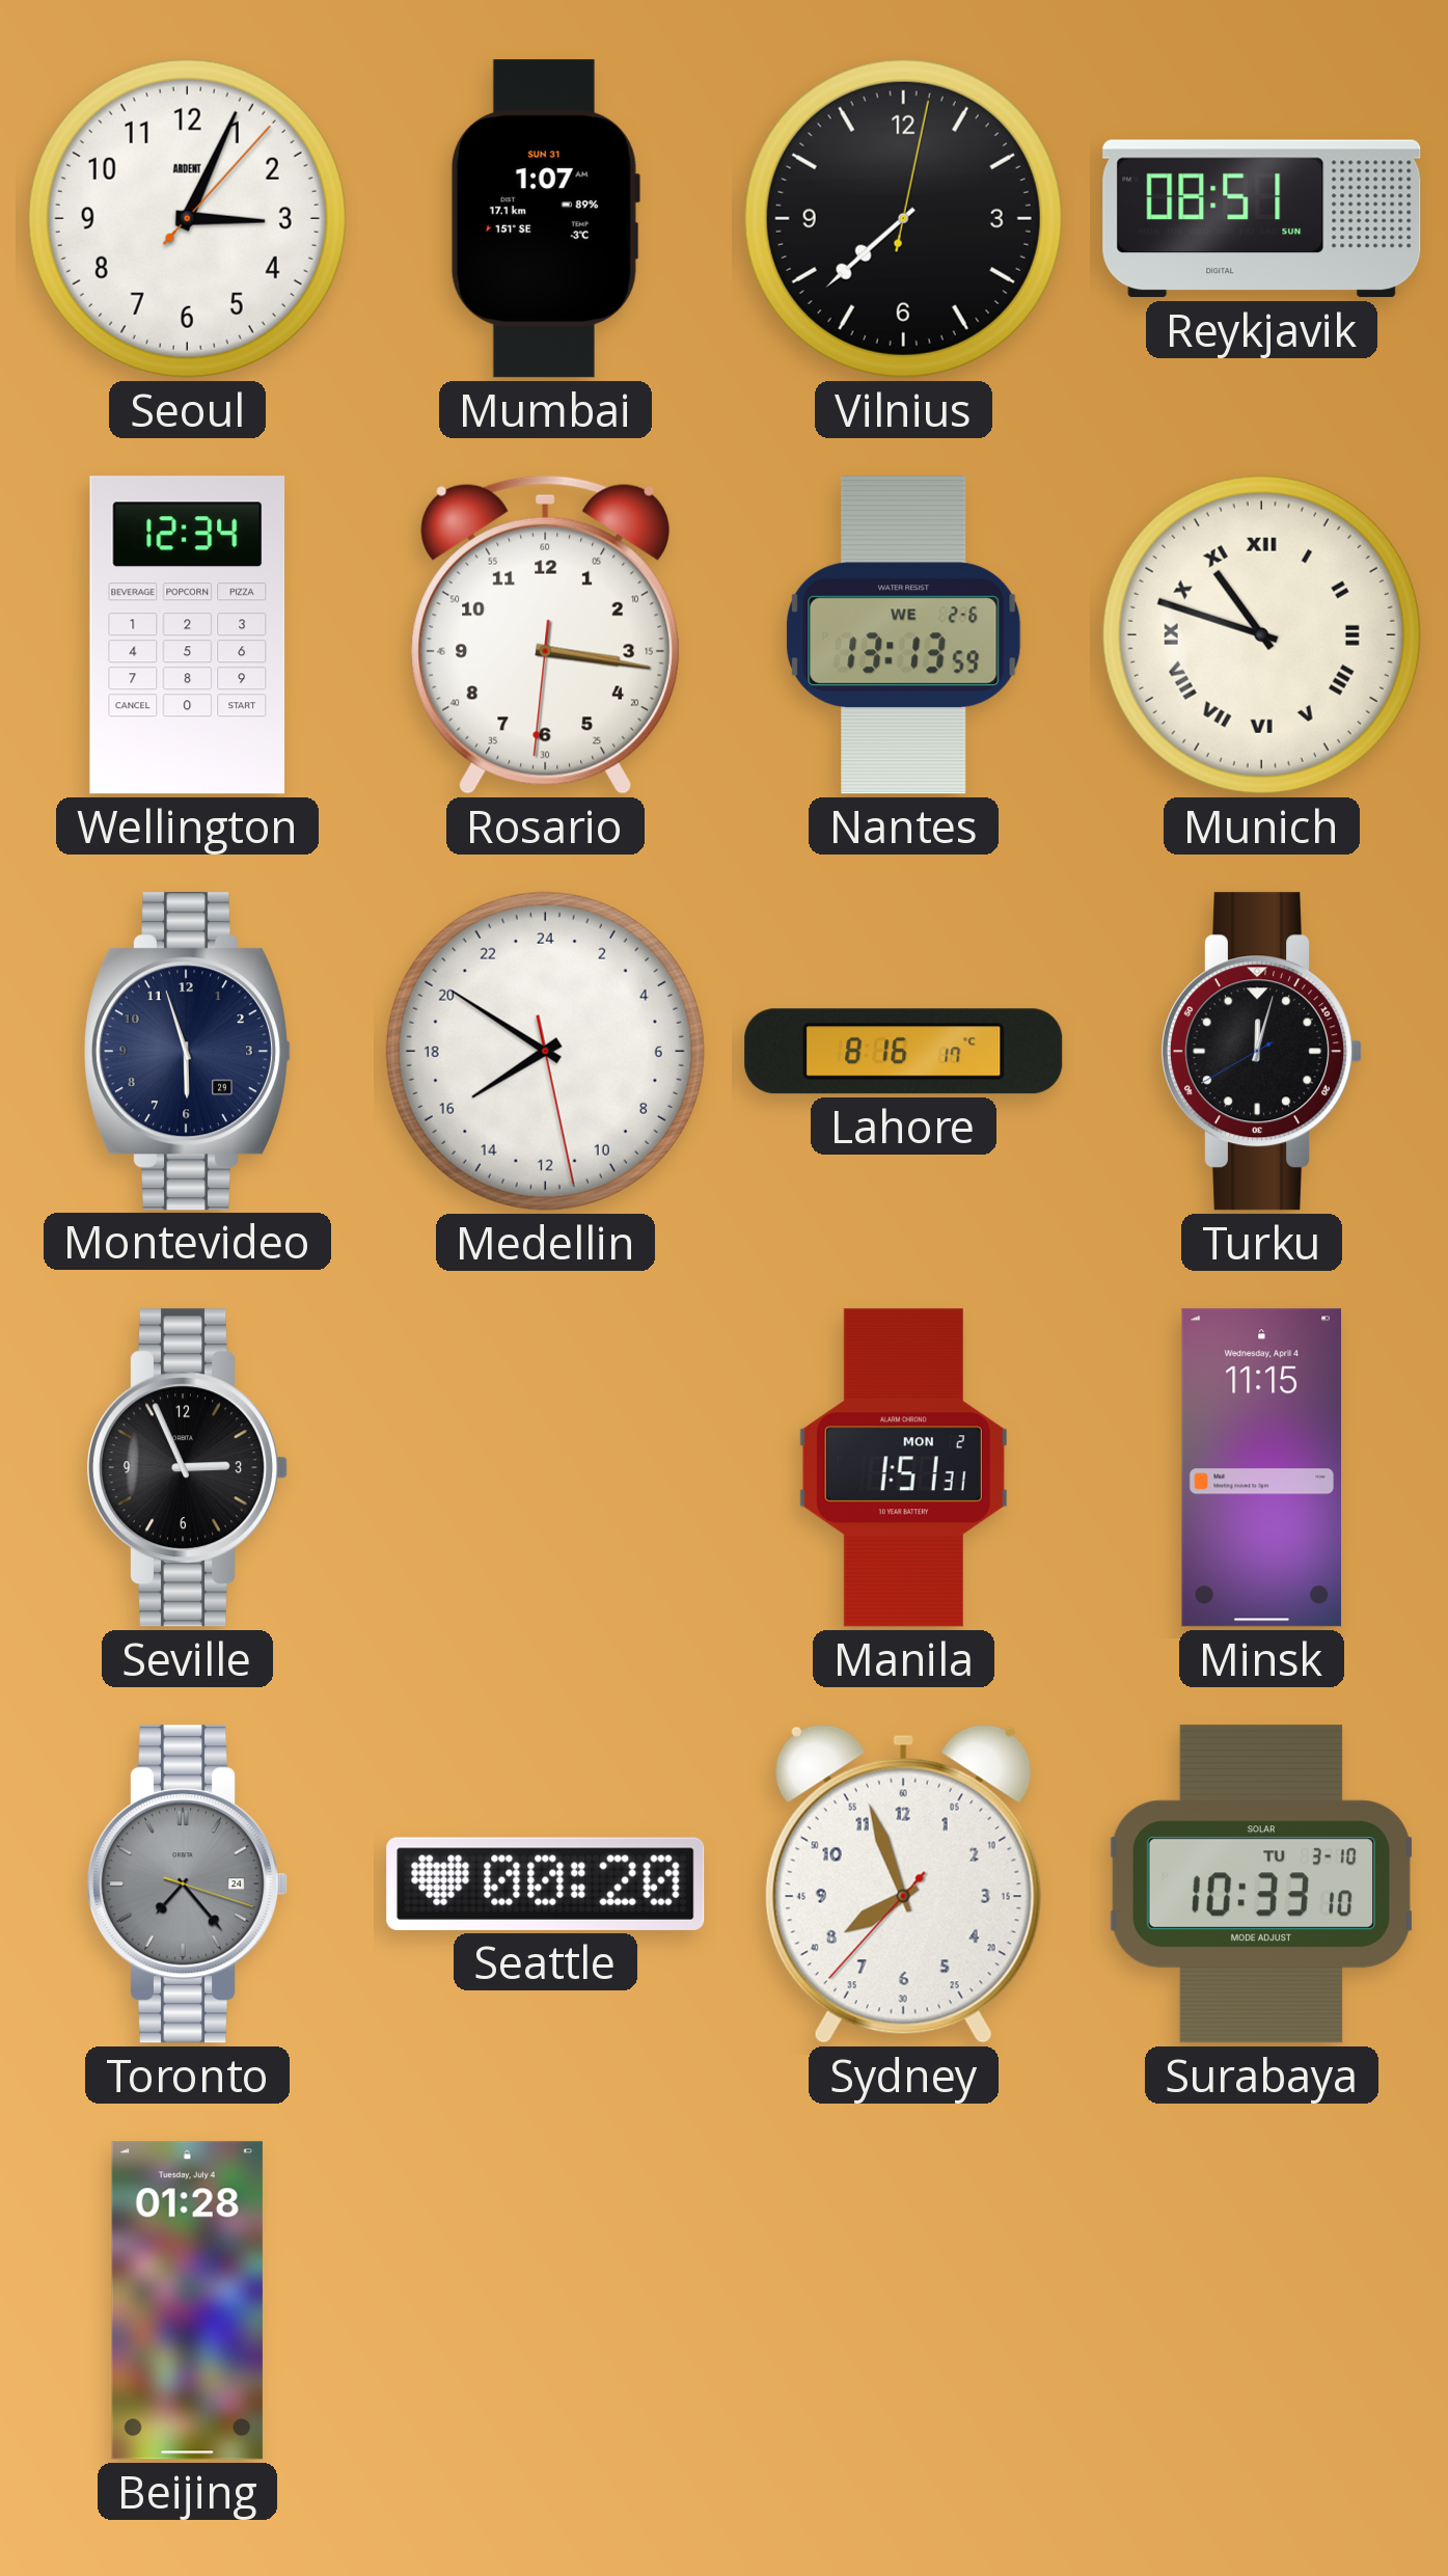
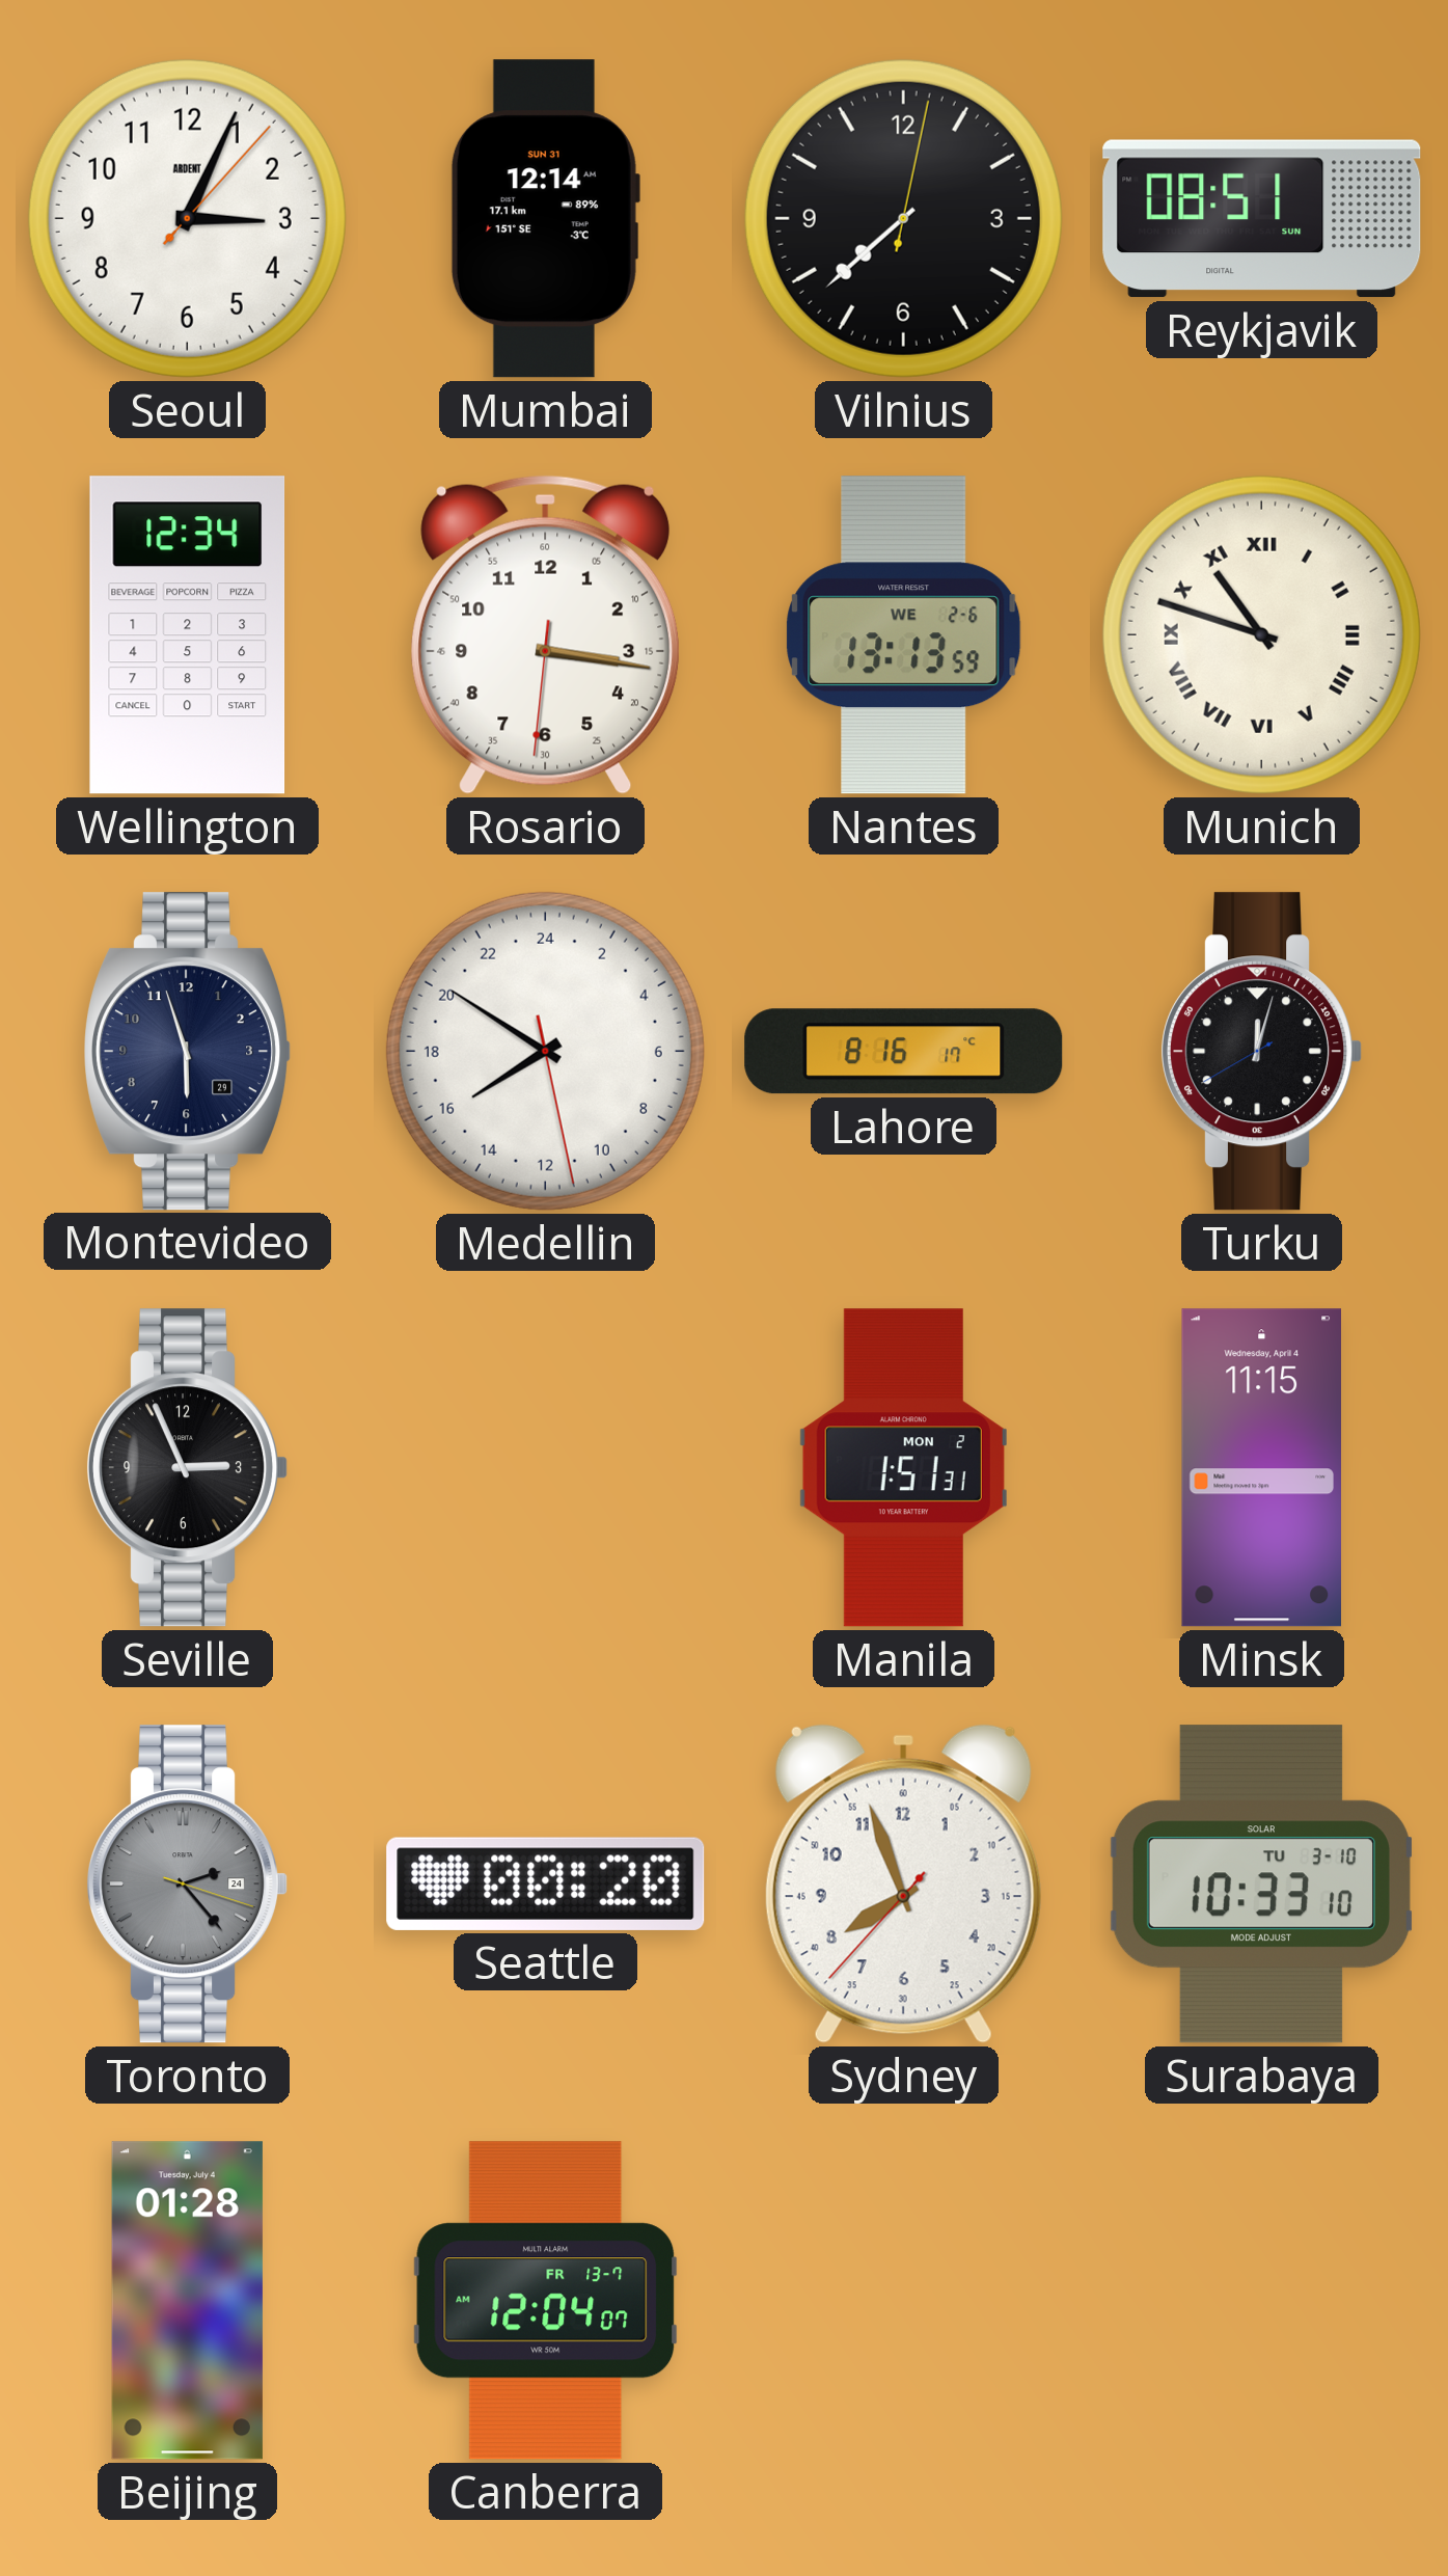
Mumbai: 1:07 -> 12:14
Toronto: 7:23 -> 2:23
Canberra: none -> 12:04
